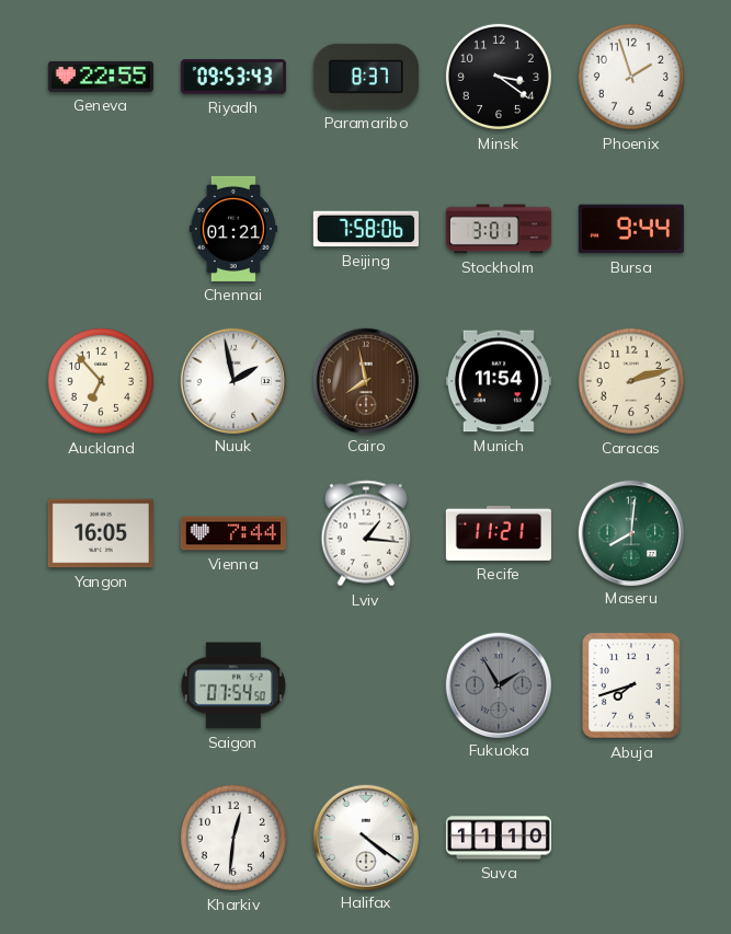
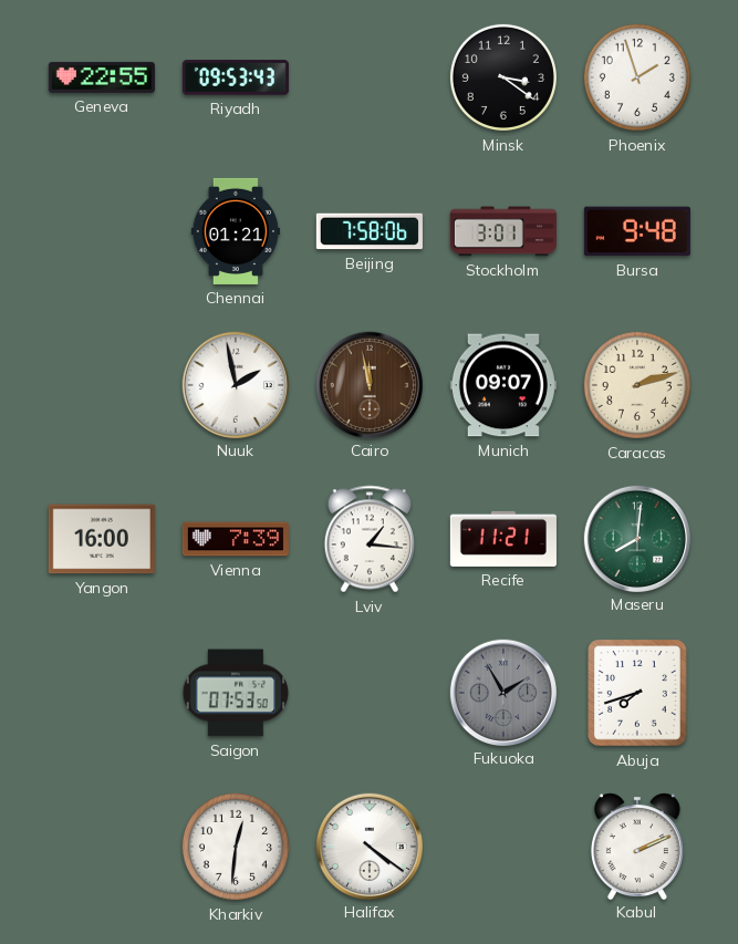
Paramaribo: 8:37 -> none
Bursa: 9:44 -> 9:48
Auckland: 6:53 -> none
Cairo: 7:58 -> 11:58
Munich: 11:54 -> 09:07
Yangon: 16:05 -> 16:00
Vienna: 7:44 -> 7:39
Saigon: 07:54 -> 07:53
Suva: 11:10 -> none
Kabul: none -> 2:11
